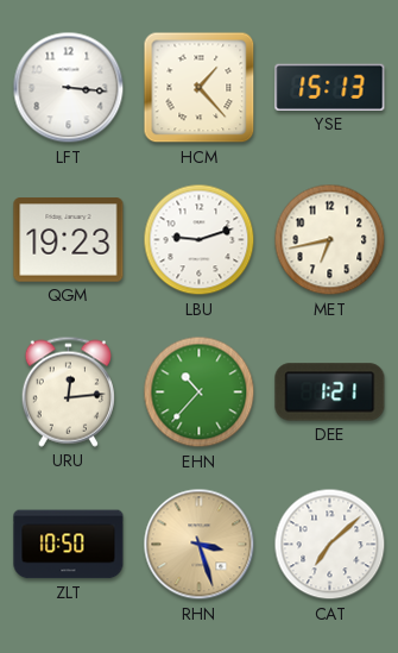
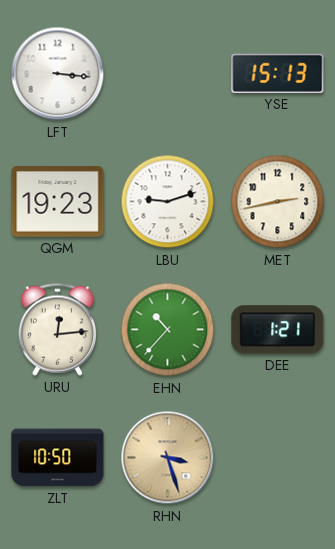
HCM: 1:23 -> none
MET: 6:43 -> 2:43
CAT: 7:08 -> none
